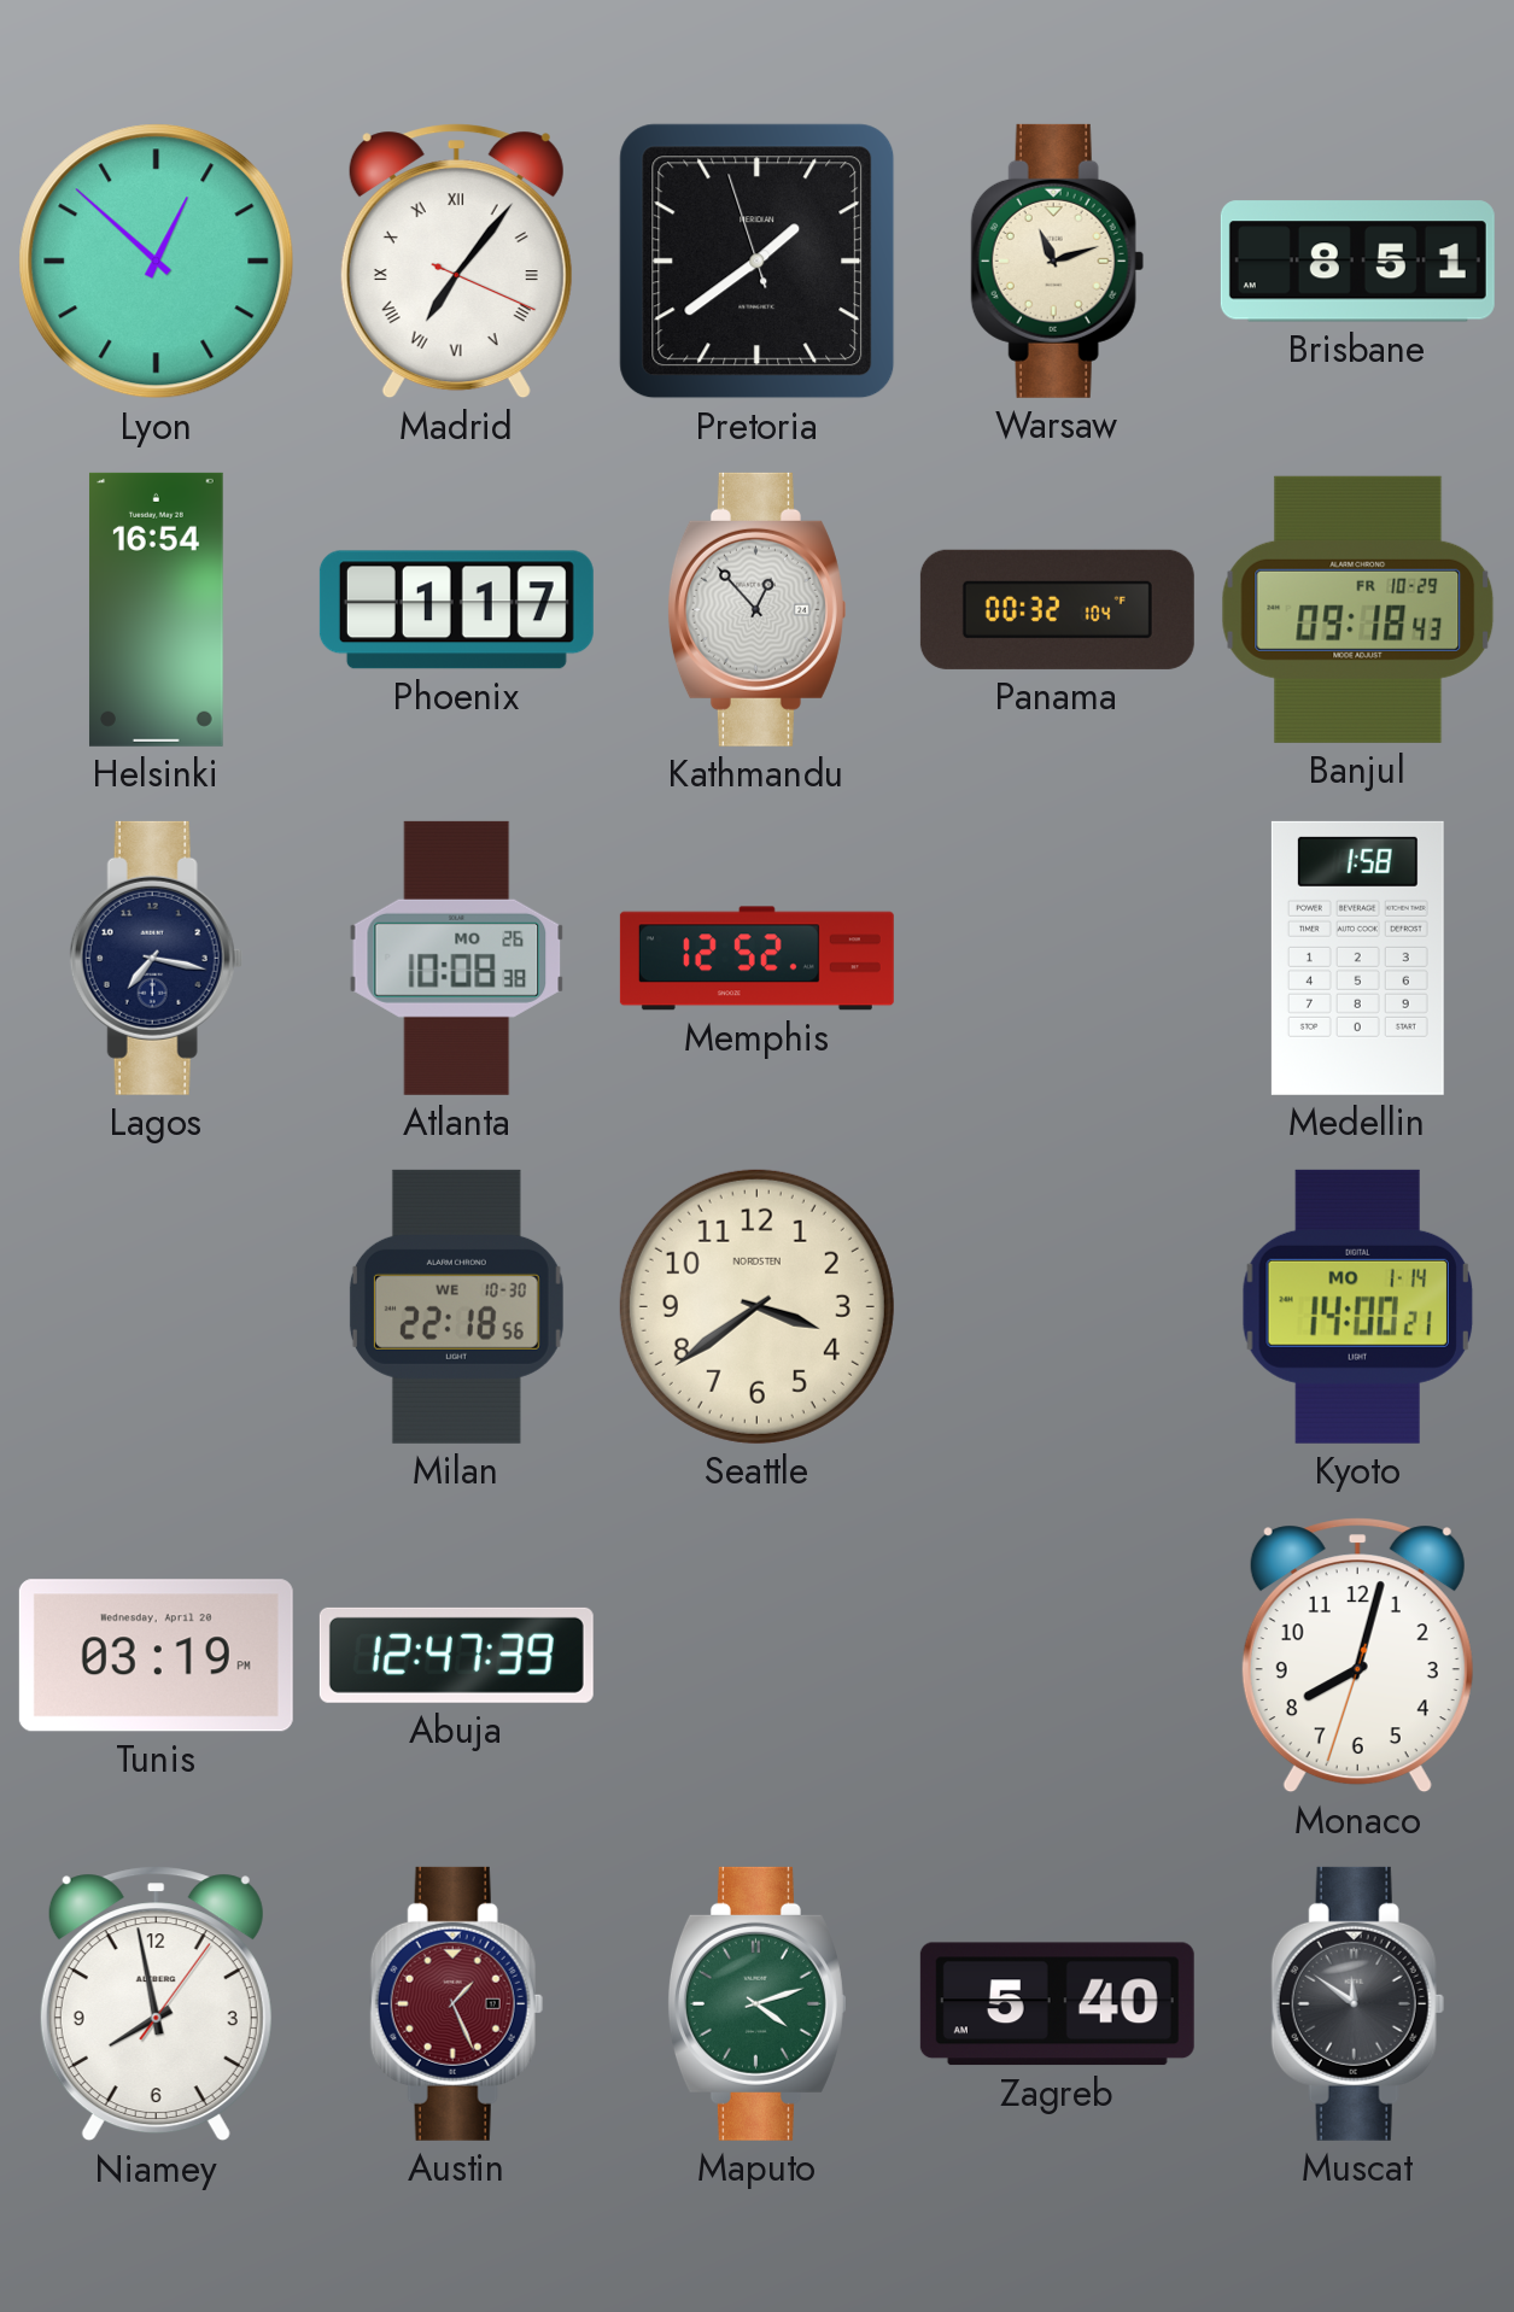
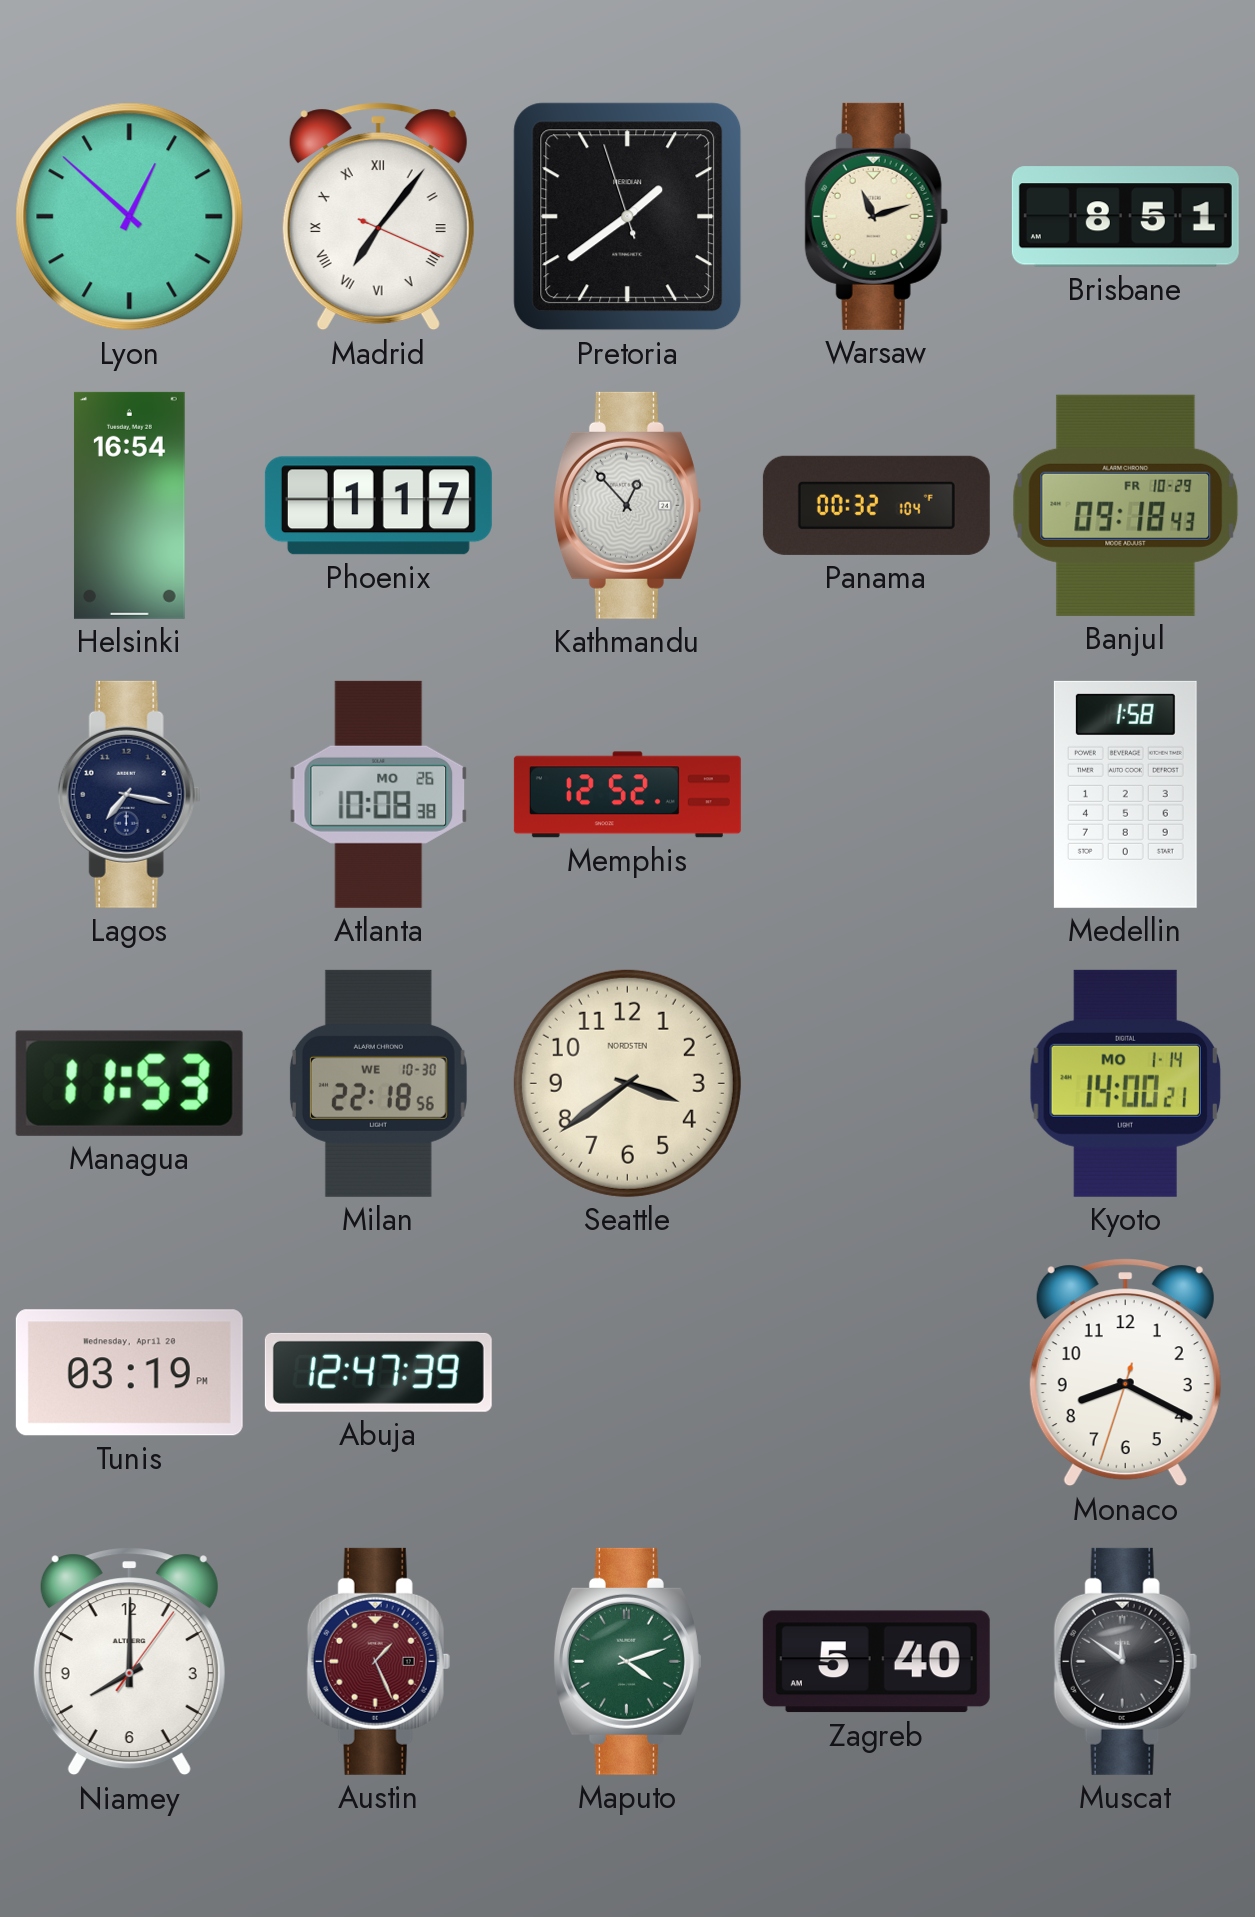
Managua: none -> 11:53
Monaco: 8:02 -> 8:19
Niamey: 7:58 -> 8:00
